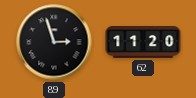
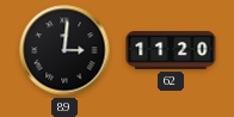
89: 2:57 -> 3:01
